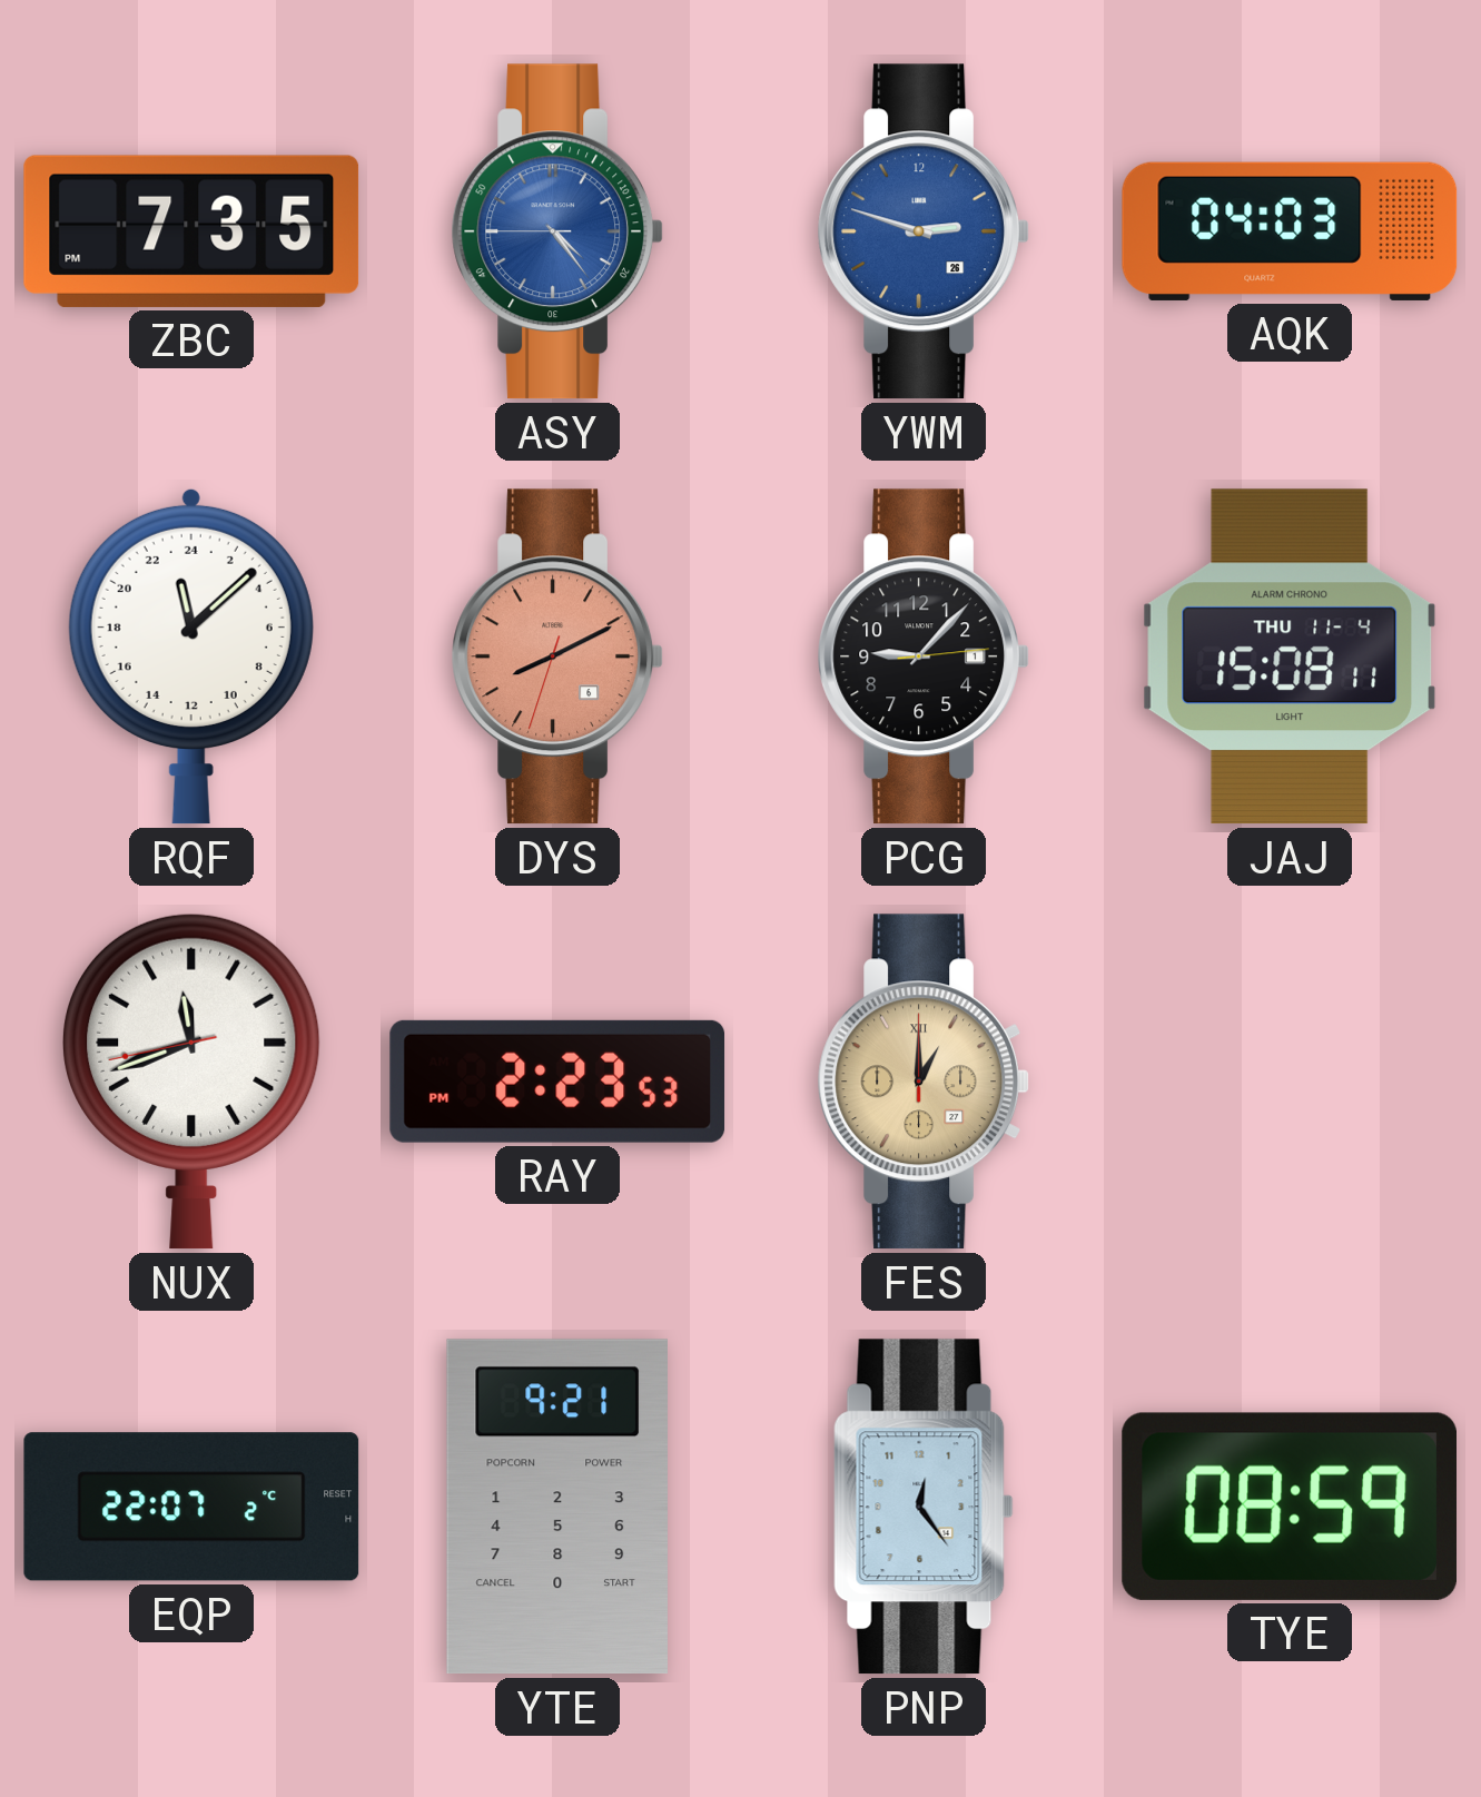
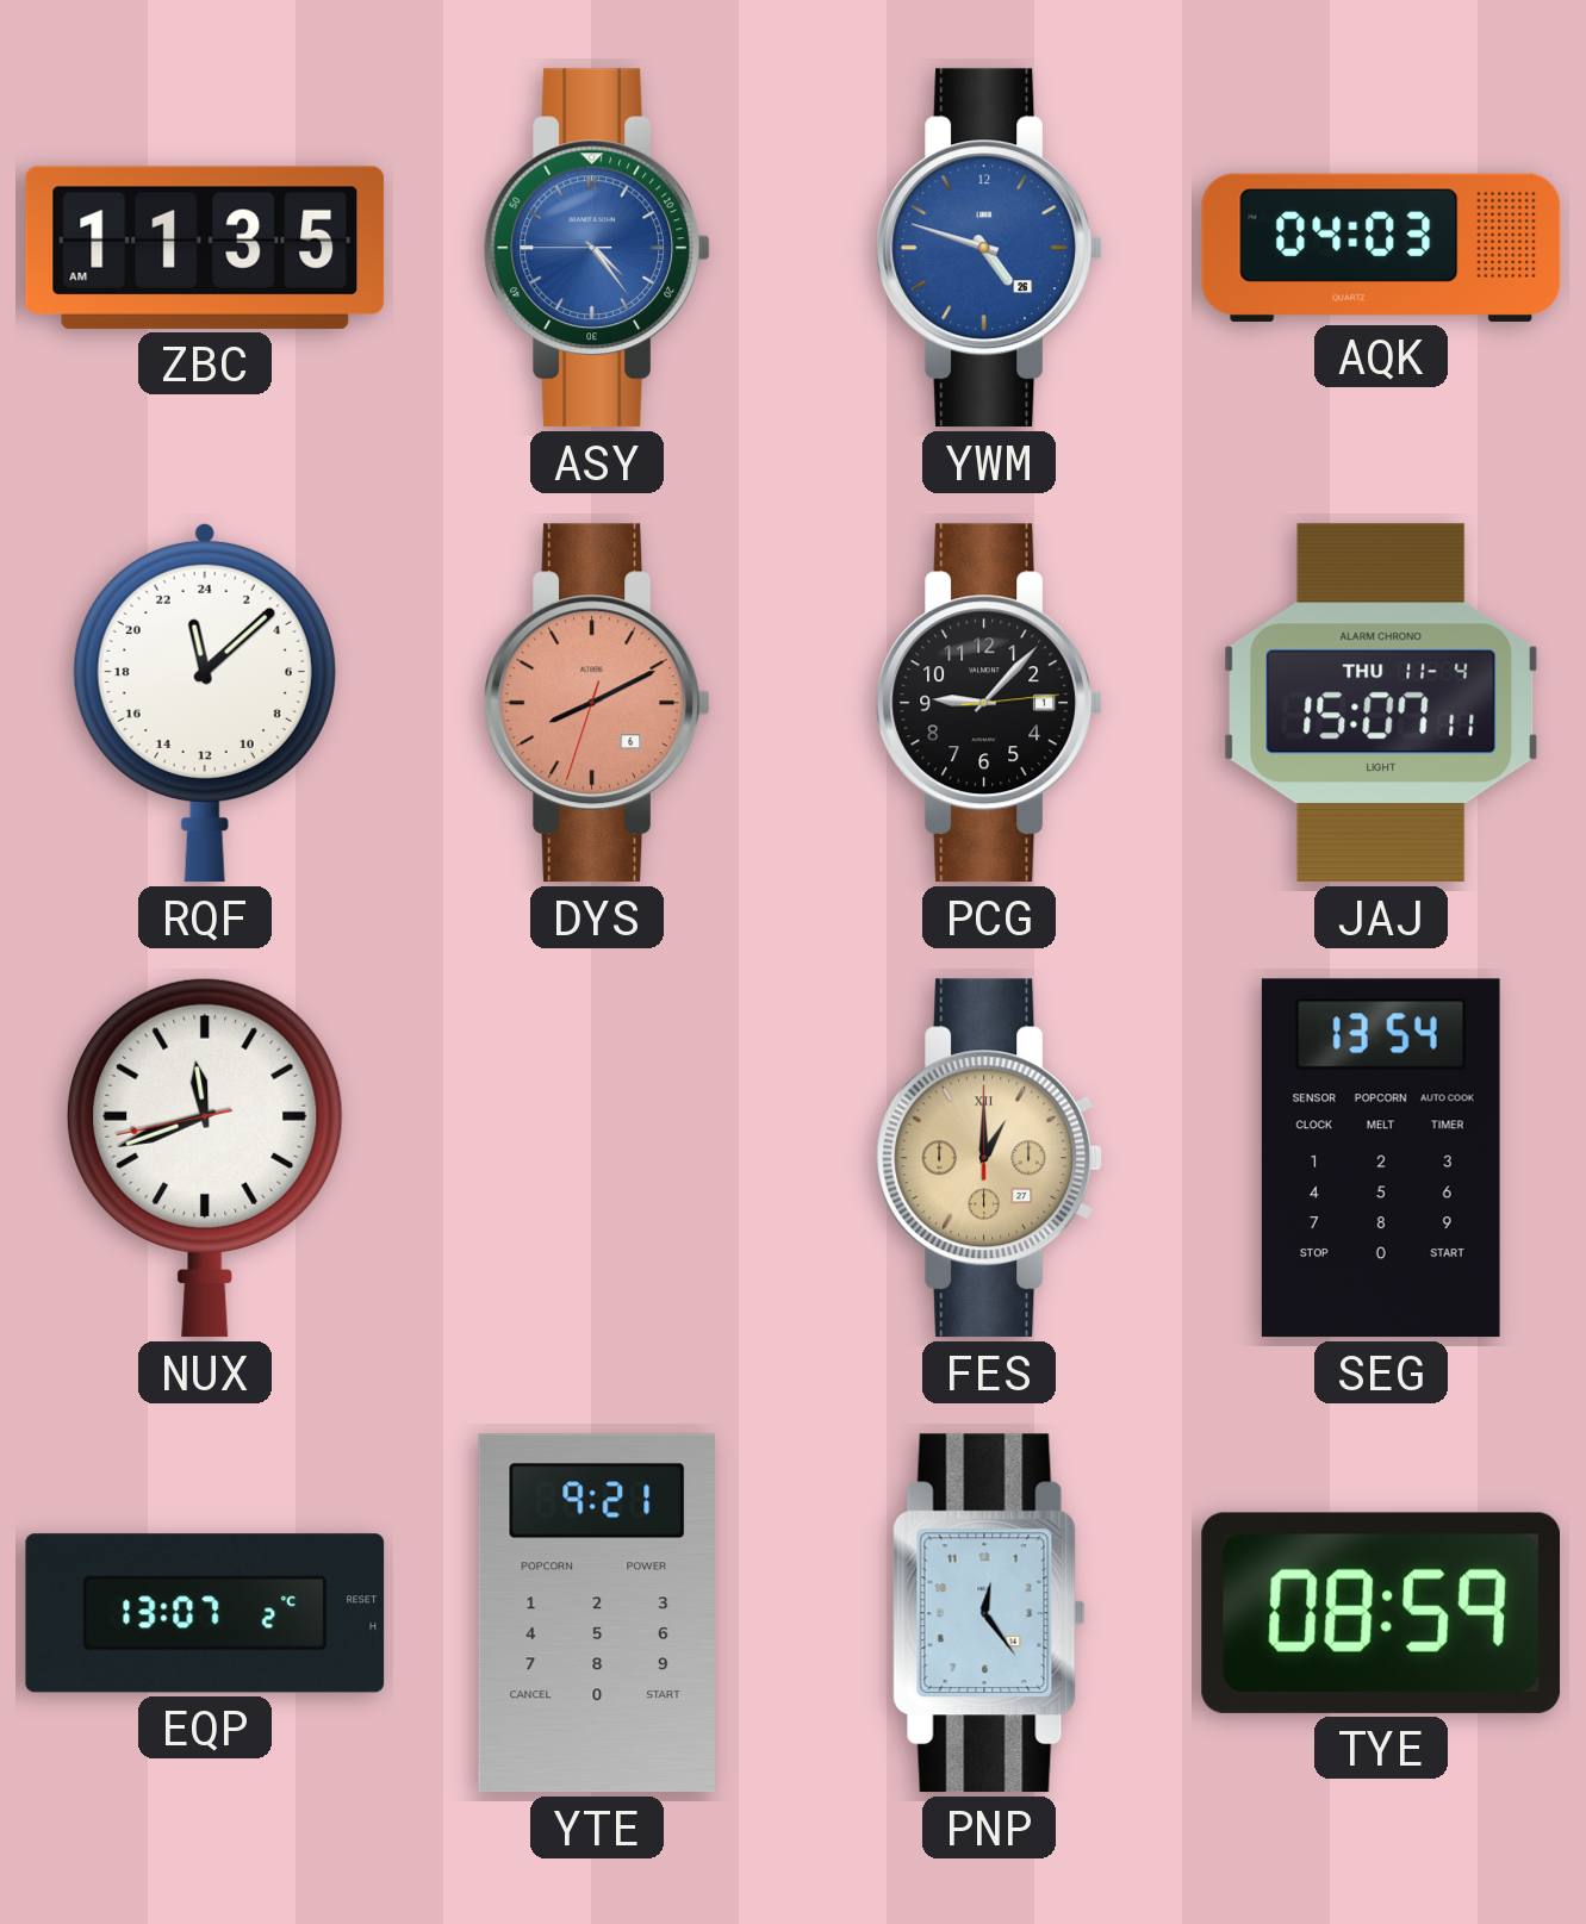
ZBC: 7:35 -> 11:35
YWM: 2:48 -> 4:48
JAJ: 15:08 -> 15:07
RAY: 2:23 -> none
SEG: none -> 13:54
EQP: 22:07 -> 13:07
